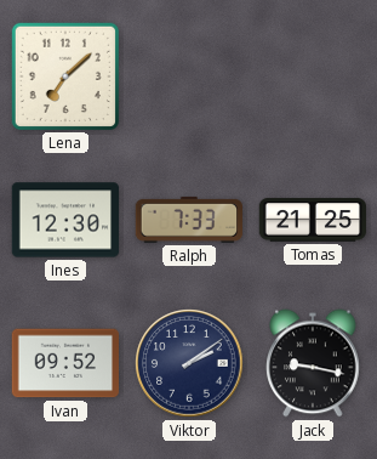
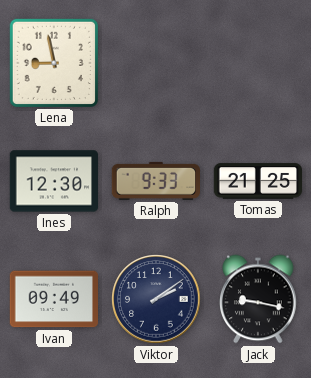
Lena: 7:08 -> 8:58
Ralph: 7:33 -> 9:33
Ivan: 09:52 -> 09:49
